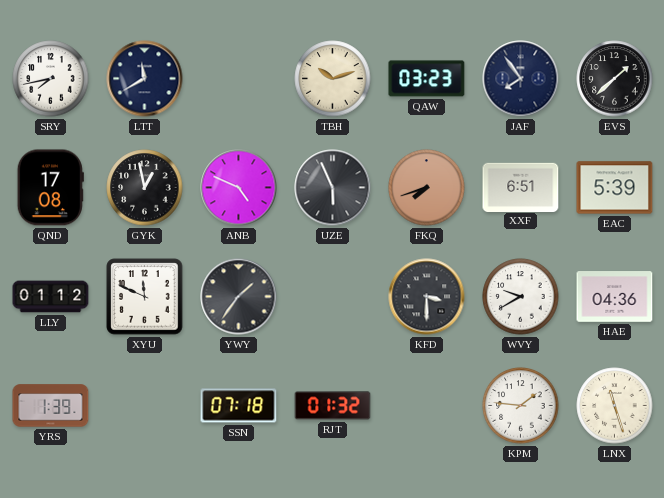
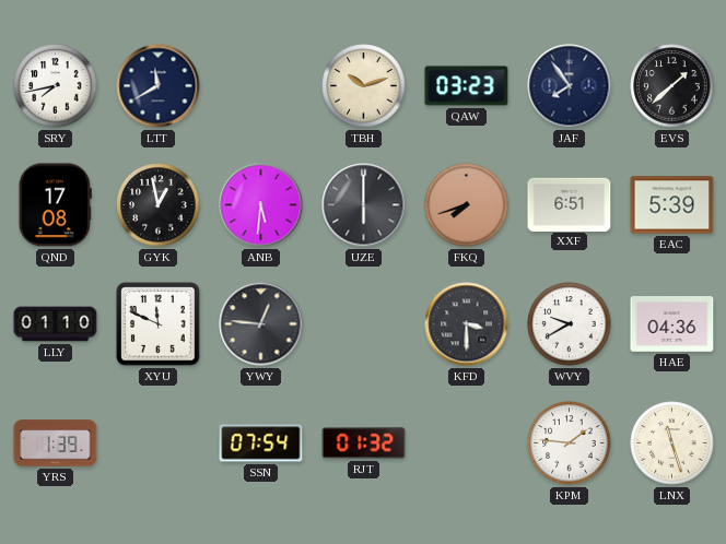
ANB: 4:49 -> 5:31
UZE: 5:56 -> 6:00
LLY: 01:12 -> 01:10
YWY: 1:36 -> 12:46
SSN: 07:18 -> 07:54
